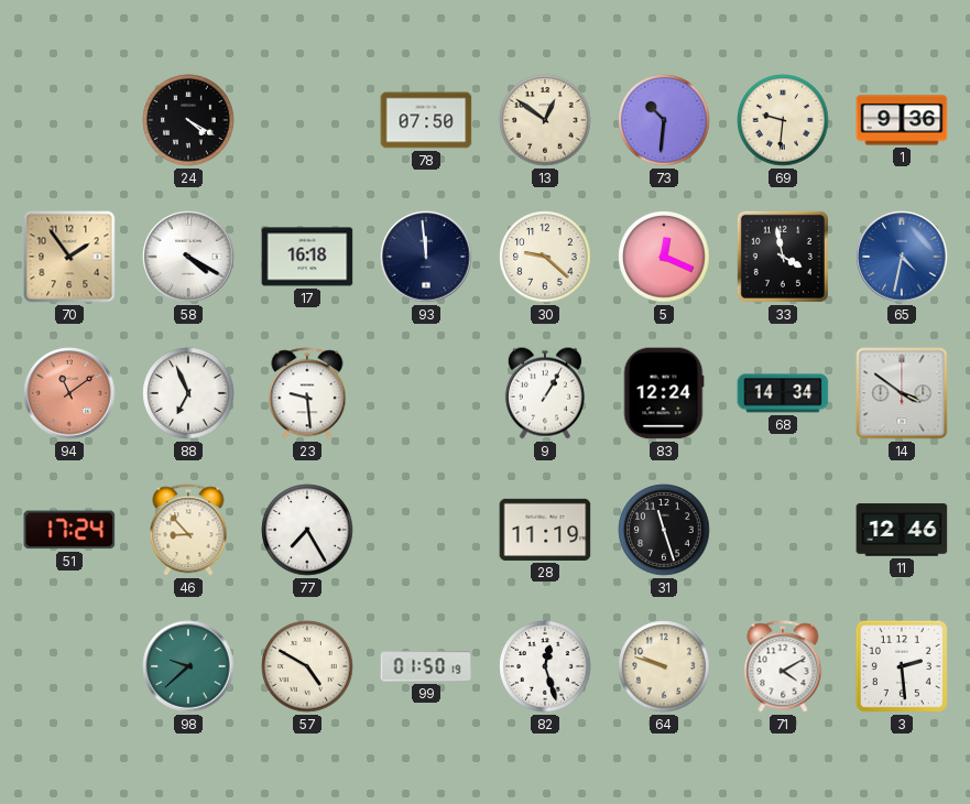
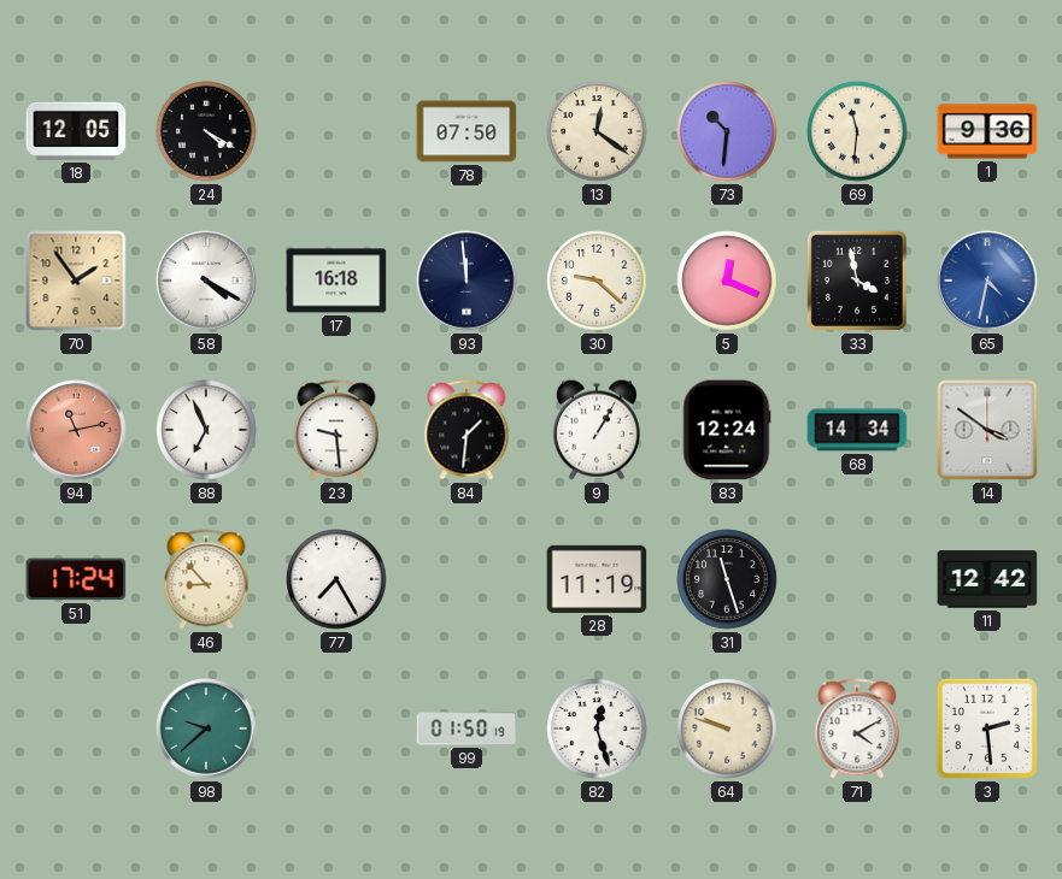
18: none -> 12:05
13: 12:51 -> 12:21
69: 9:31 -> 11:31
94: 11:09 -> 11:13
84: none -> 1:31
11: 12:46 -> 12:42
57: 4:50 -> none
